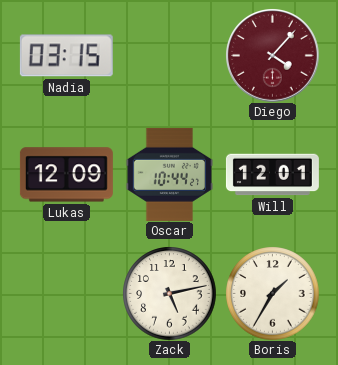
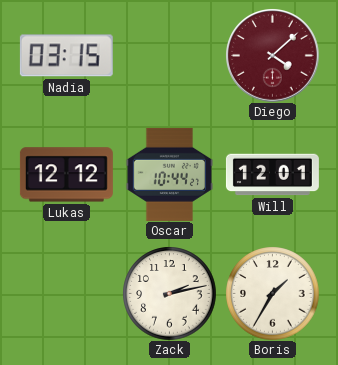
Diego: 4:07 -> 4:08
Lukas: 12:09 -> 12:12
Zack: 5:13 -> 2:13
